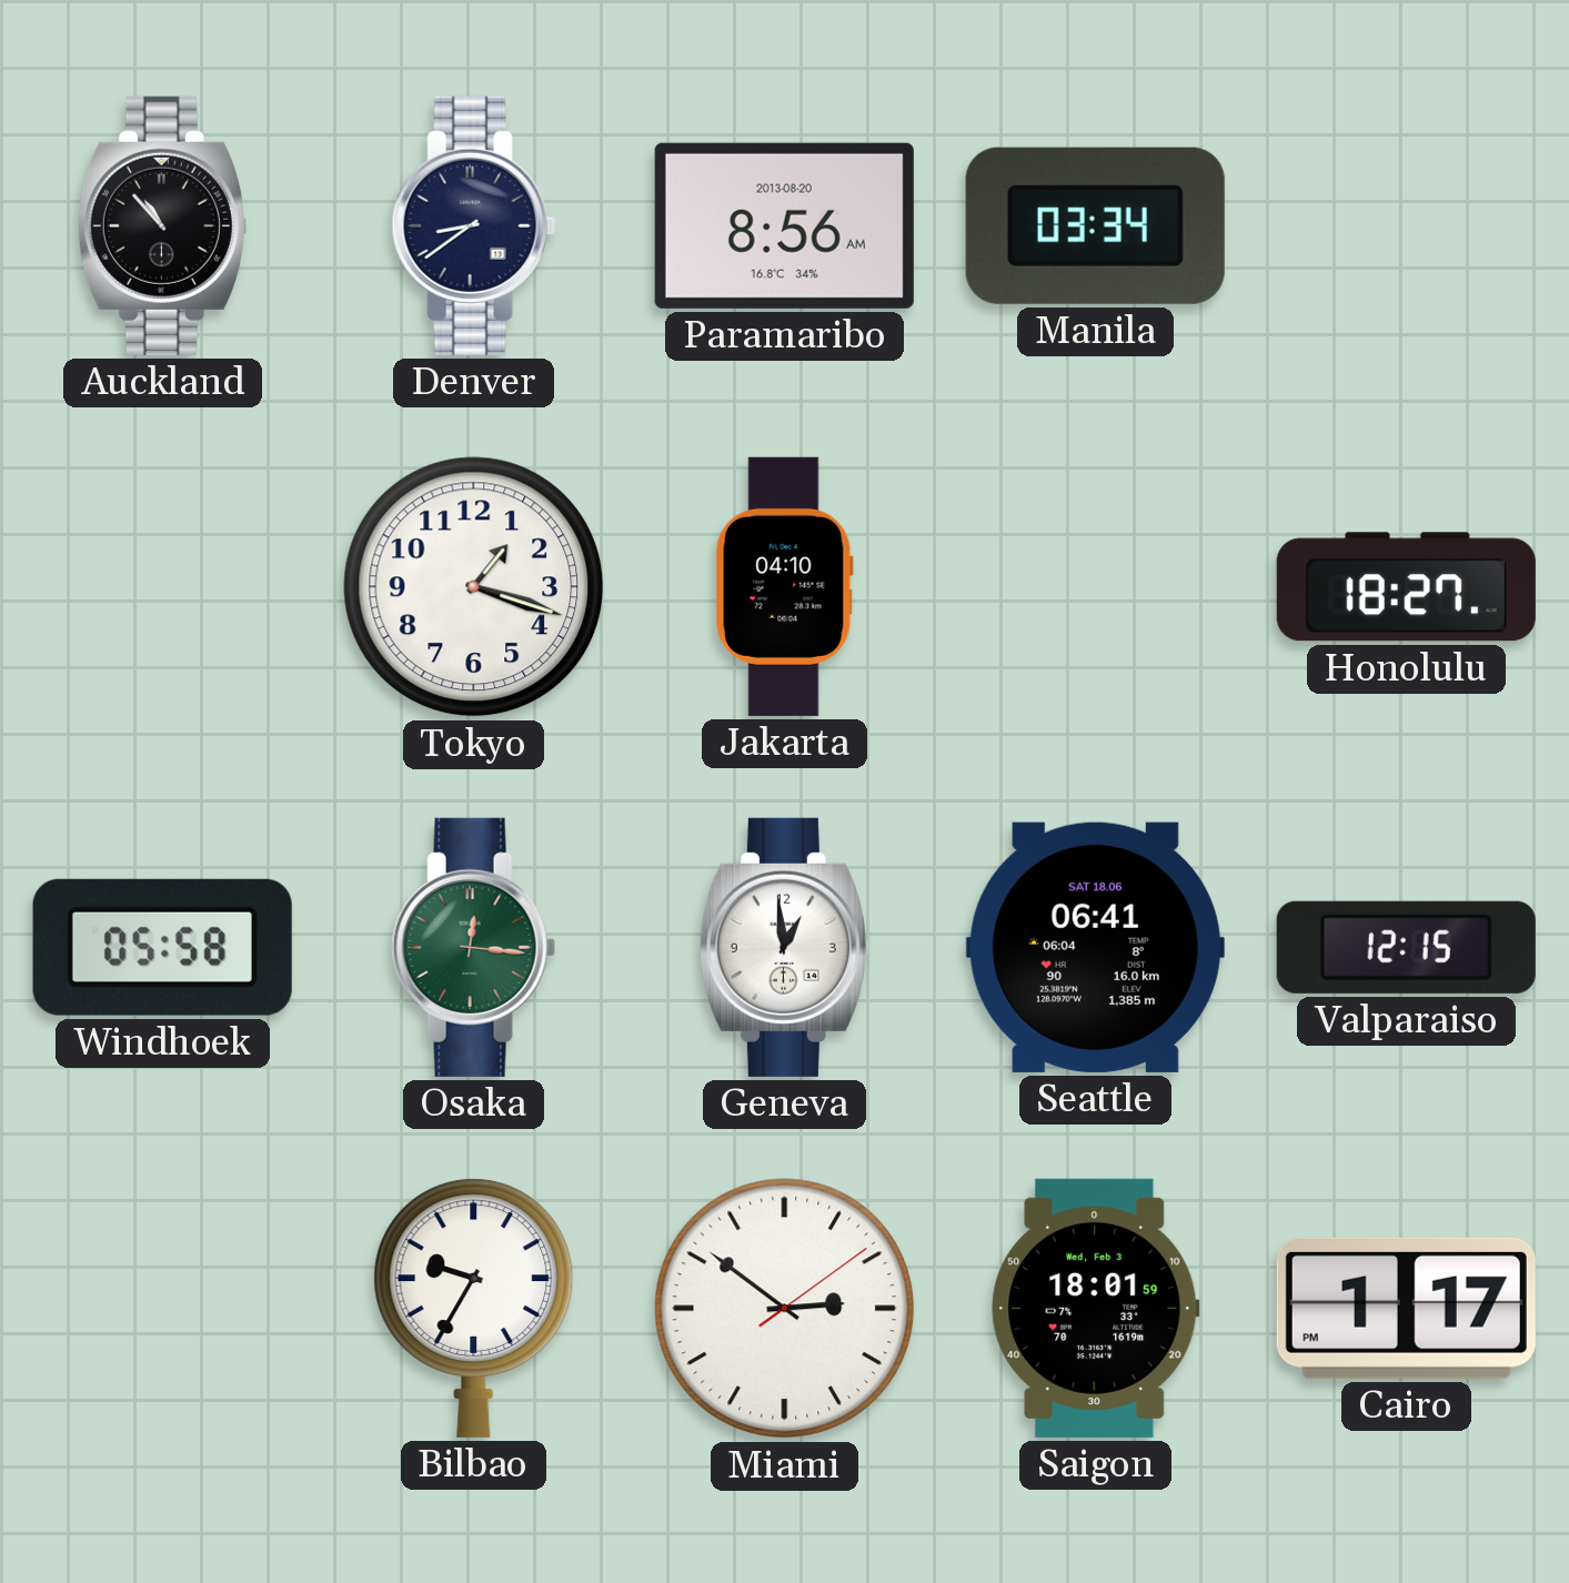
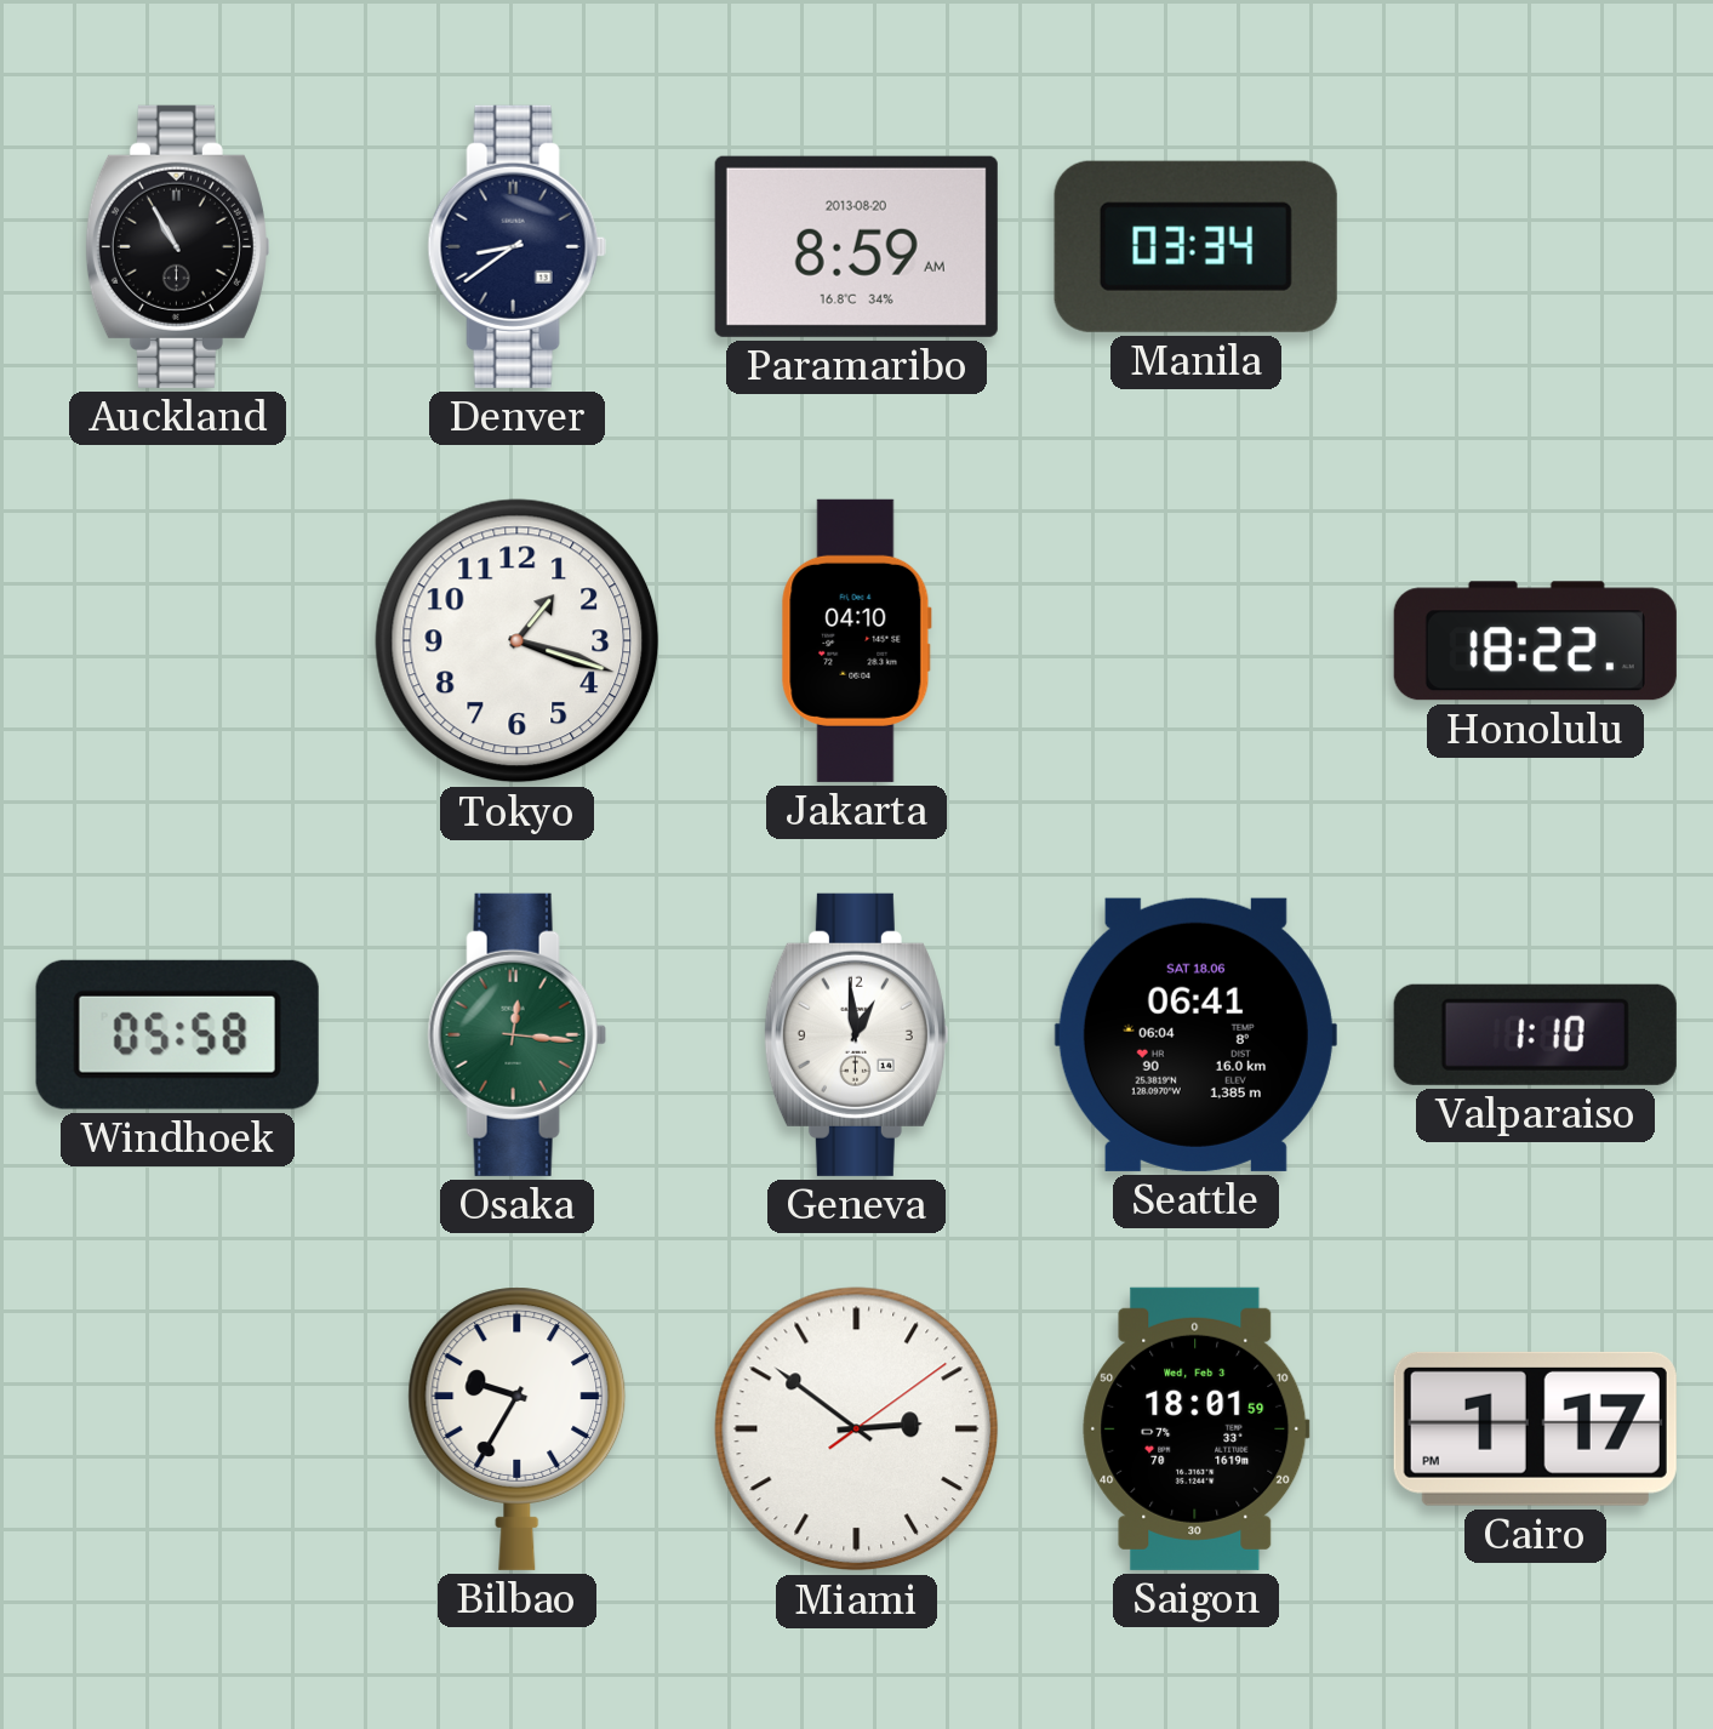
Auckland: 10:53 -> 10:55
Paramaribo: 8:56 -> 8:59
Honolulu: 18:27 -> 18:22
Valparaiso: 12:15 -> 1:10
